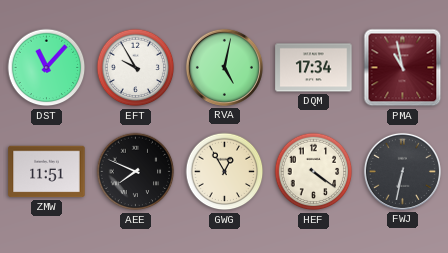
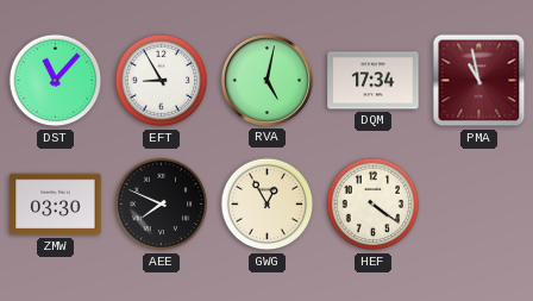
EFT: 9:55 -> 8:55
ZMW: 11:51 -> 03:30
FWJ: 6:32 -> none
